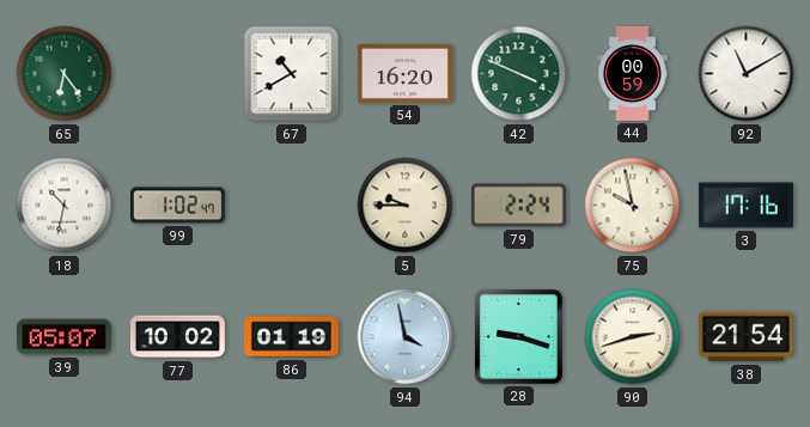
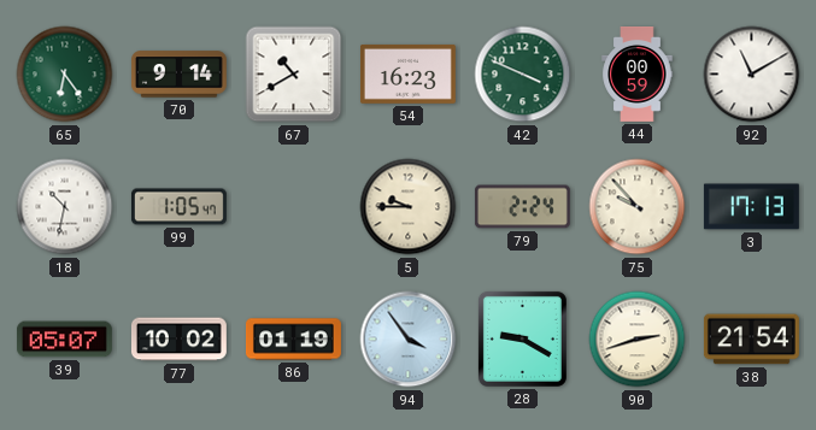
70: none -> 9:14
54: 16:20 -> 16:23
99: 1:02 -> 1:05
75: 9:58 -> 9:53
3: 17:16 -> 17:13
94: 3:58 -> 3:54
28: 9:18 -> 9:20
